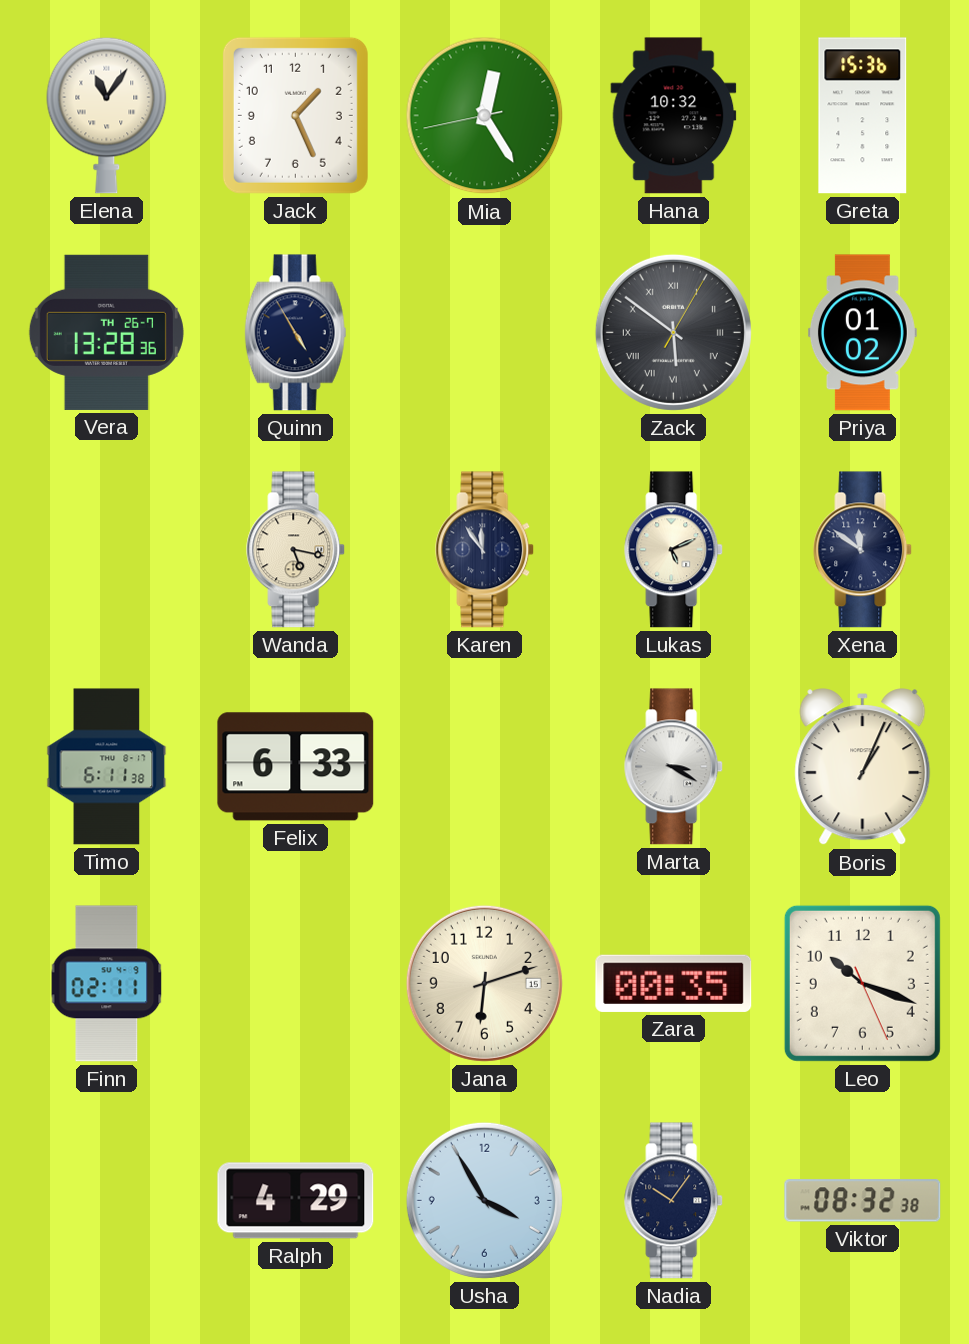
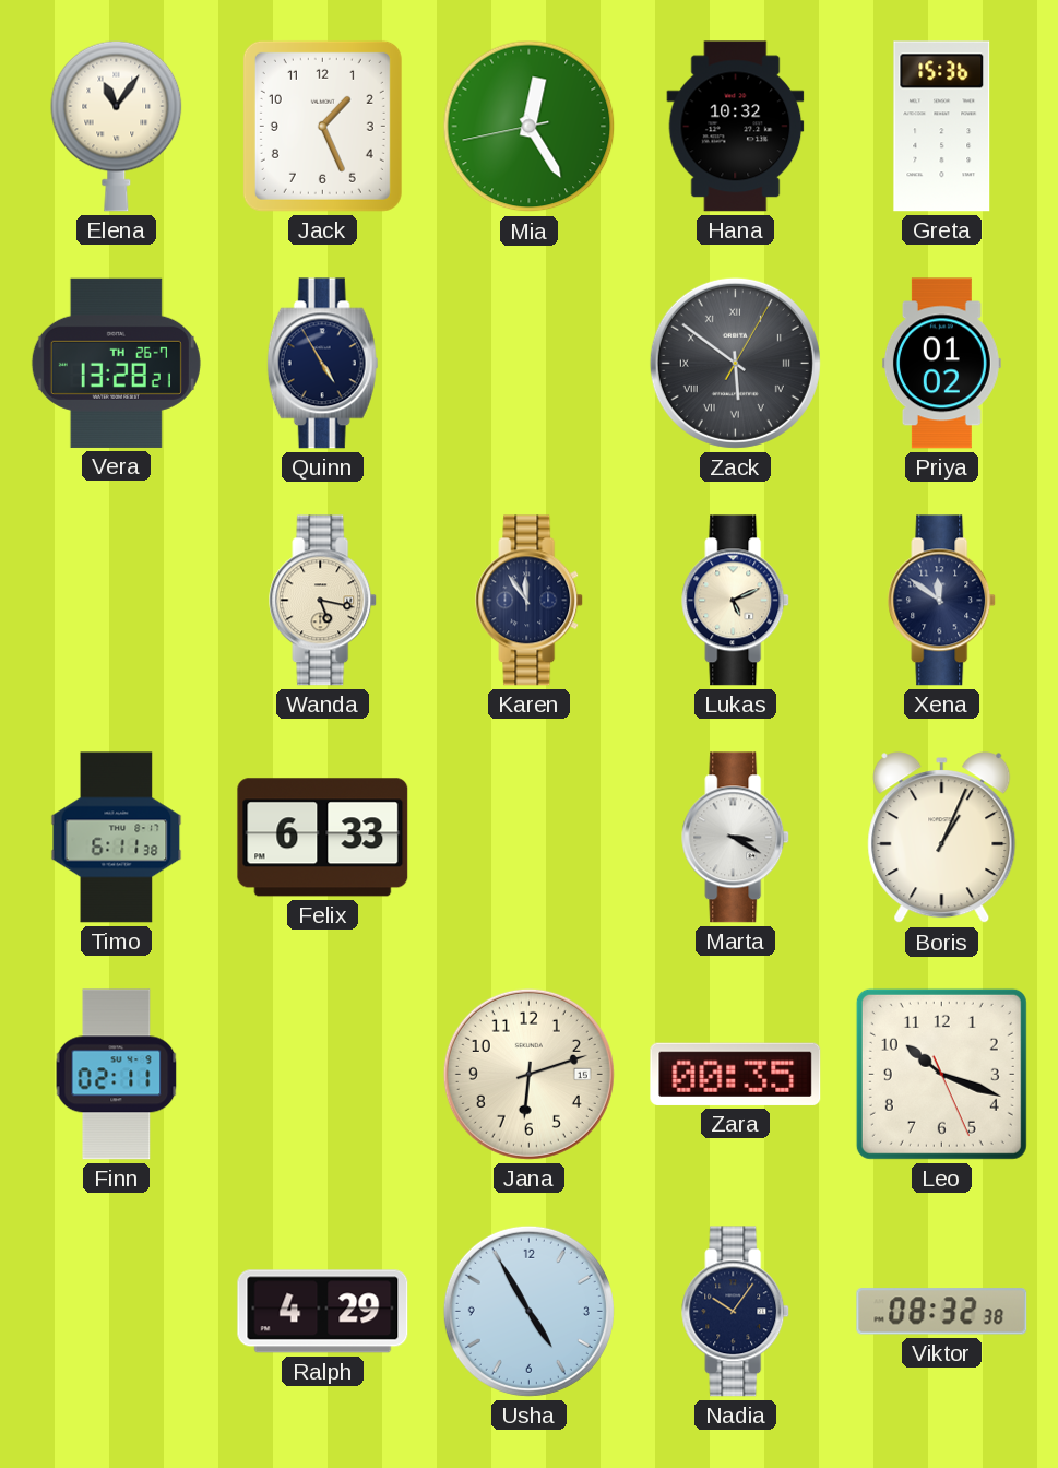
Vera: 13:28:36 -> 13:28:21
Usha: 3:55 -> 4:55
